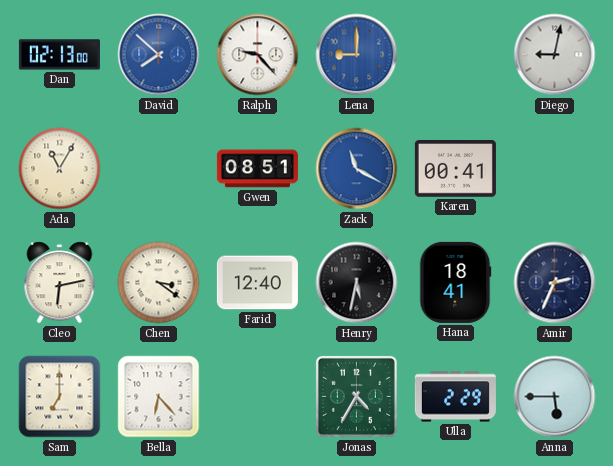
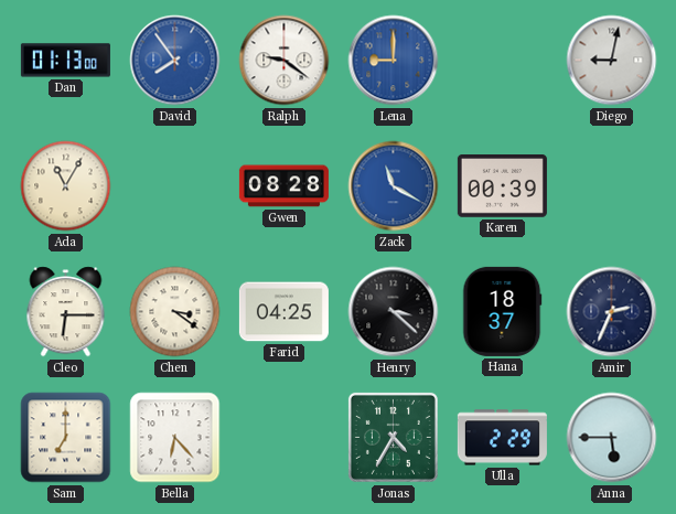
Dan: 02:13 -> 01:13
David: 7:52 -> 7:54
Ralph: 9:23 -> 9:21
Gwen: 08:51 -> 08:28
Karen: 00:41 -> 00:39
Cleo: 6:13 -> 6:15
Farid: 12:40 -> 04:25
Henry: 5:32 -> 3:22
Hana: 18:41 -> 18:37
